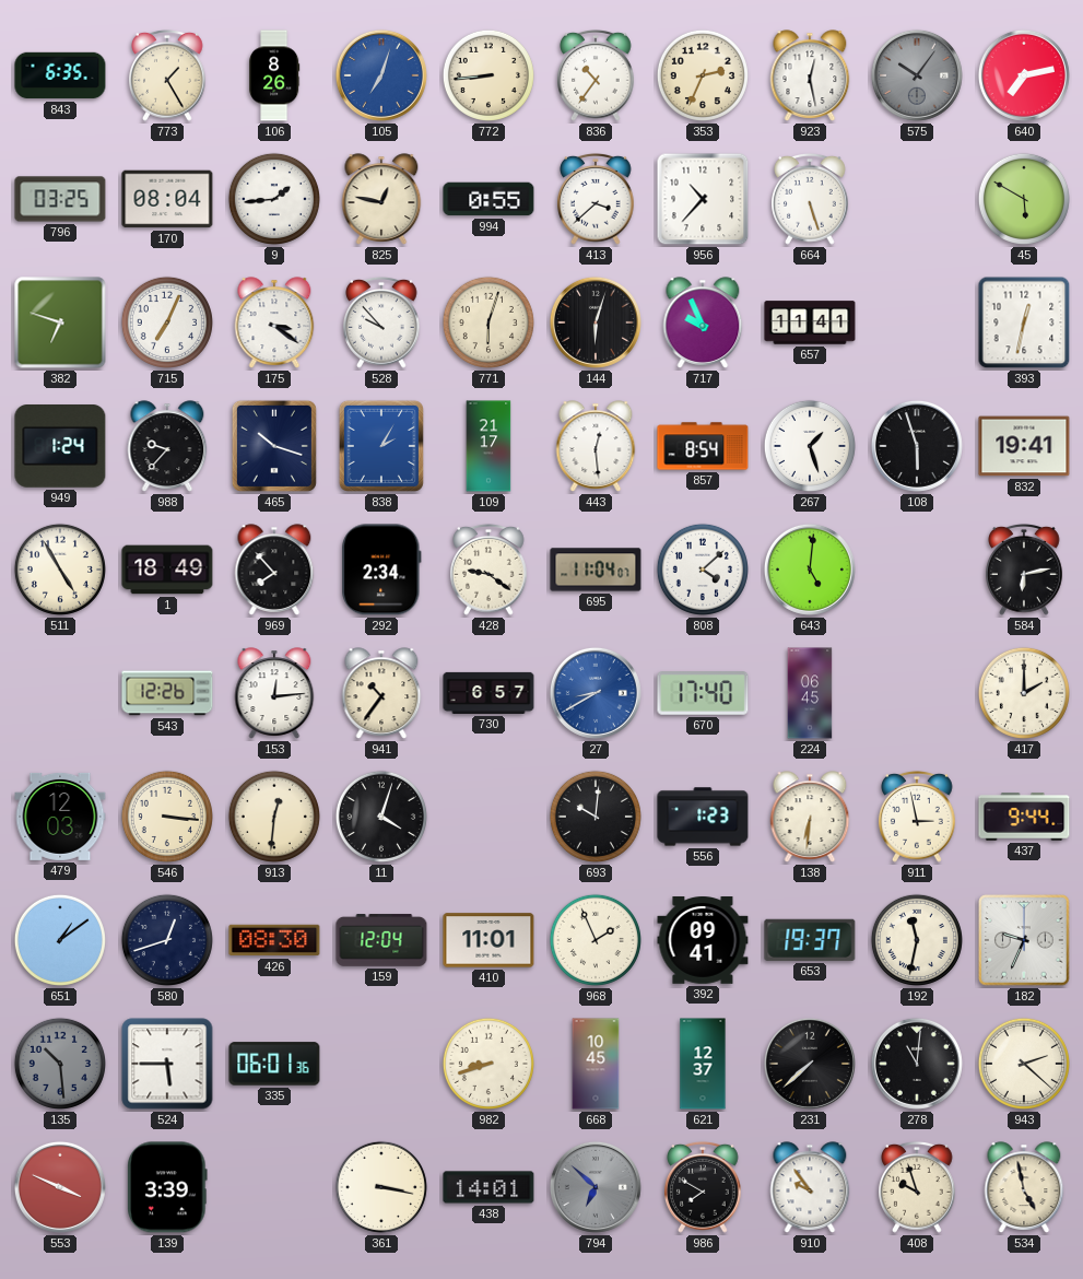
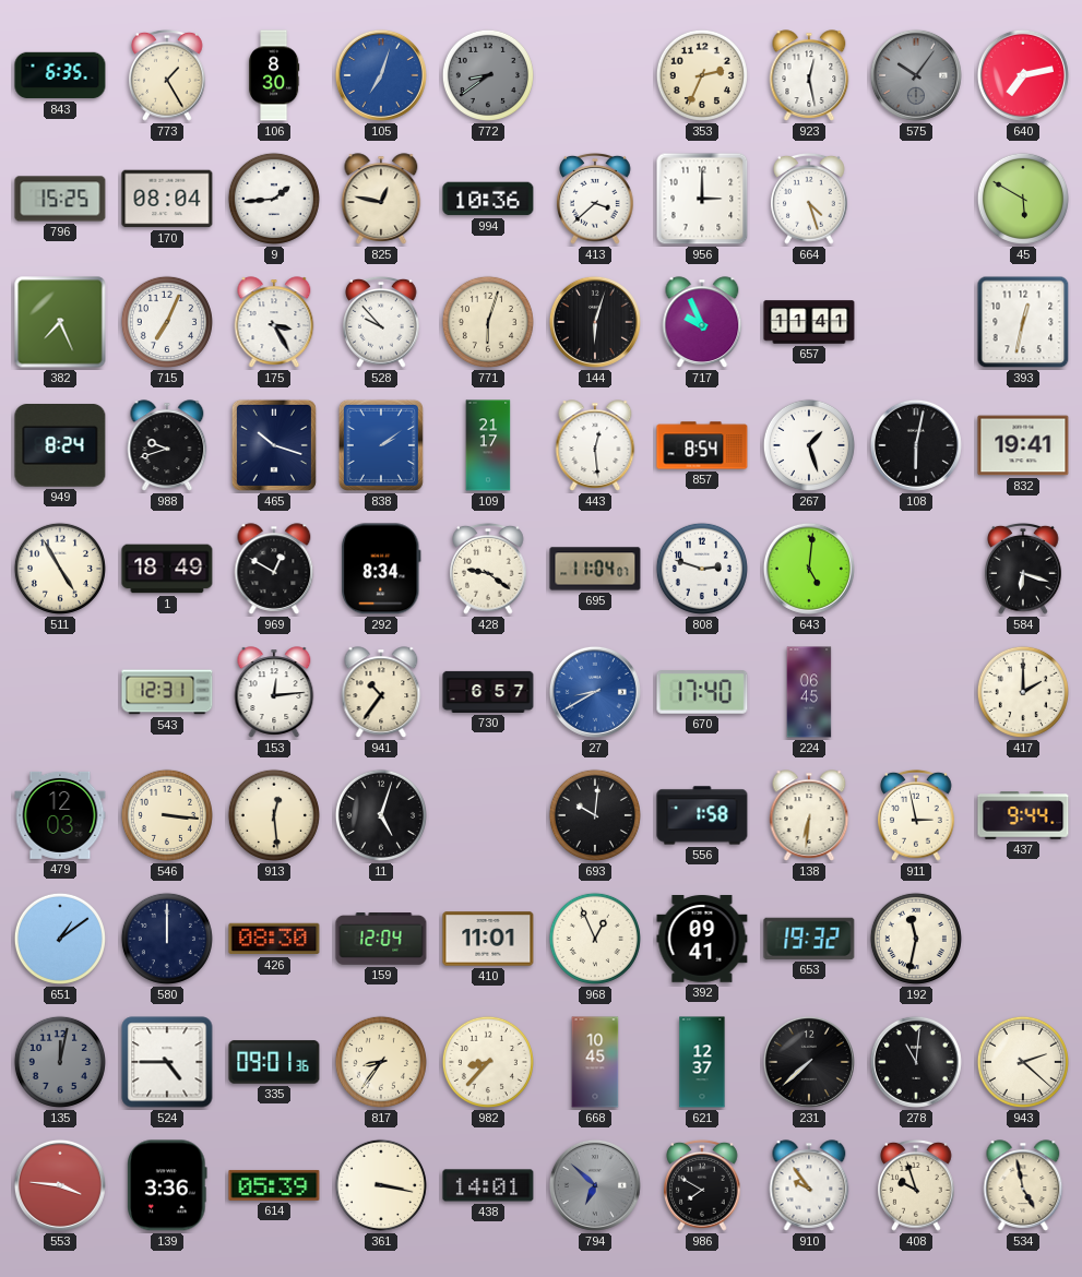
106: 8:26 -> 8:30
772: 8:44 -> 8:39
772 dial: cream -> grey
836: 10:36 -> none
796: 03:25 -> 15:25
994: 0:55 -> 10:36
956: 10:37 -> 3:00
664: 5:27 -> 4:27
382: 6:48 -> 7:26
175: 3:21 -> 3:25
949: 1:24 -> 8:24
988: 9:37 -> 9:42
838: 2:05 -> 2:09
108: 5:57 -> 6:02
969: 7:53 -> 12:50
292: 2:34 -> 8:34
808: 4:08 -> 2:48
584: 6:13 -> 6:18
543: 12:26 -> 12:31
913: 12:31 -> 12:29
11: 4:03 -> 5:03
556: 1:23 -> 1:58
580: 12:42 -> 12:00
968: 1:56 -> 12:56
653: 19:37 -> 19:32
182: 9:34 -> none
135: 10:29 -> 12:02
524: 5:45 -> 4:45
335: 06:01 -> 09:01
817: none -> 8:36
982: 8:42 -> 8:37
553: 3:49 -> 3:46
139: 3:39 -> 3:36
614: none -> 05:39
